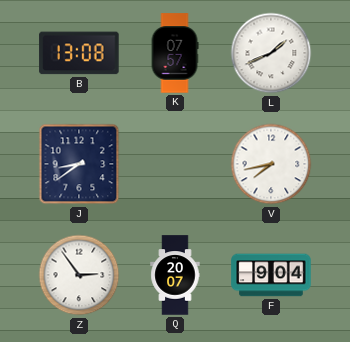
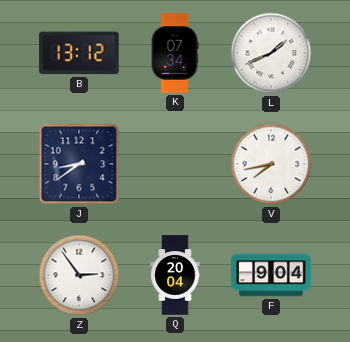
B: 13:08 -> 13:12
K: 07:57 -> 07:34
Q: 20:07 -> 20:04
